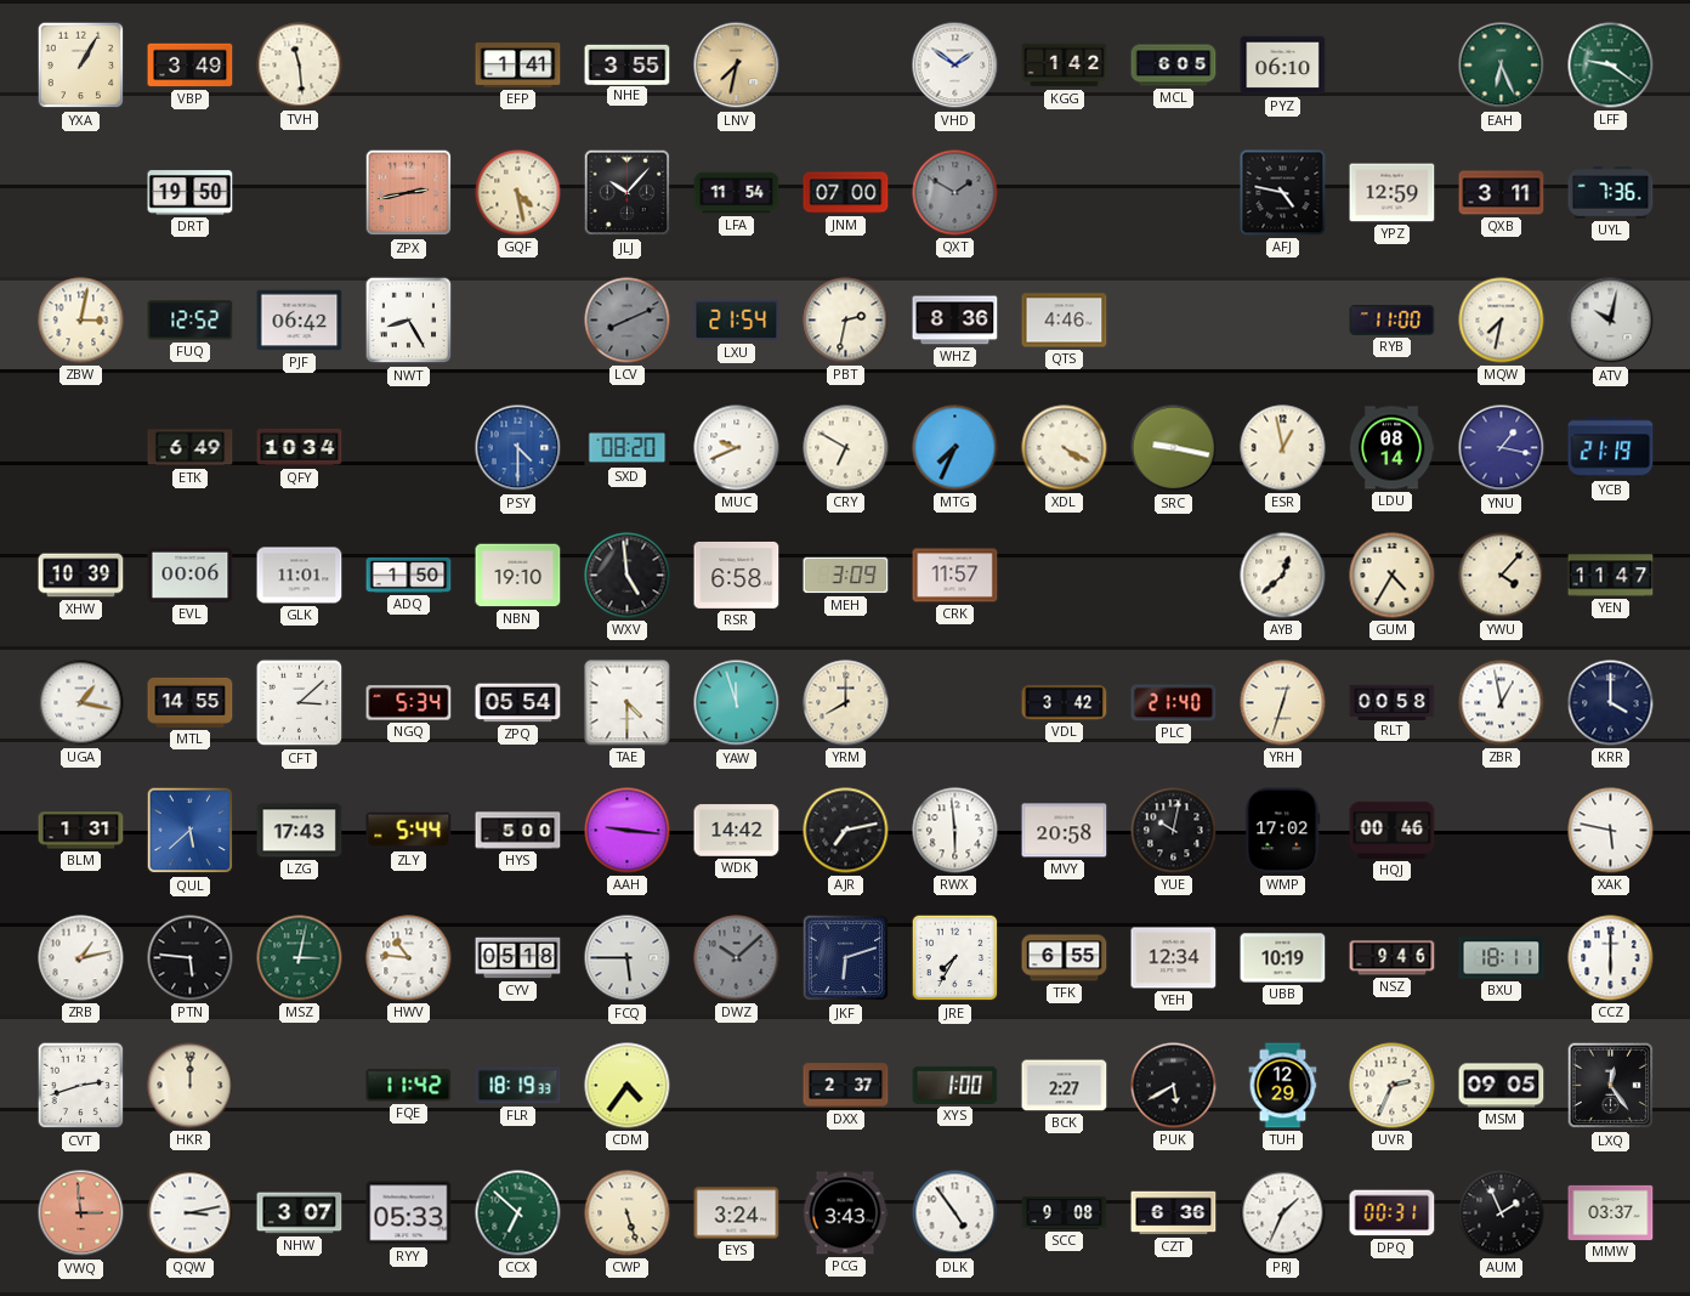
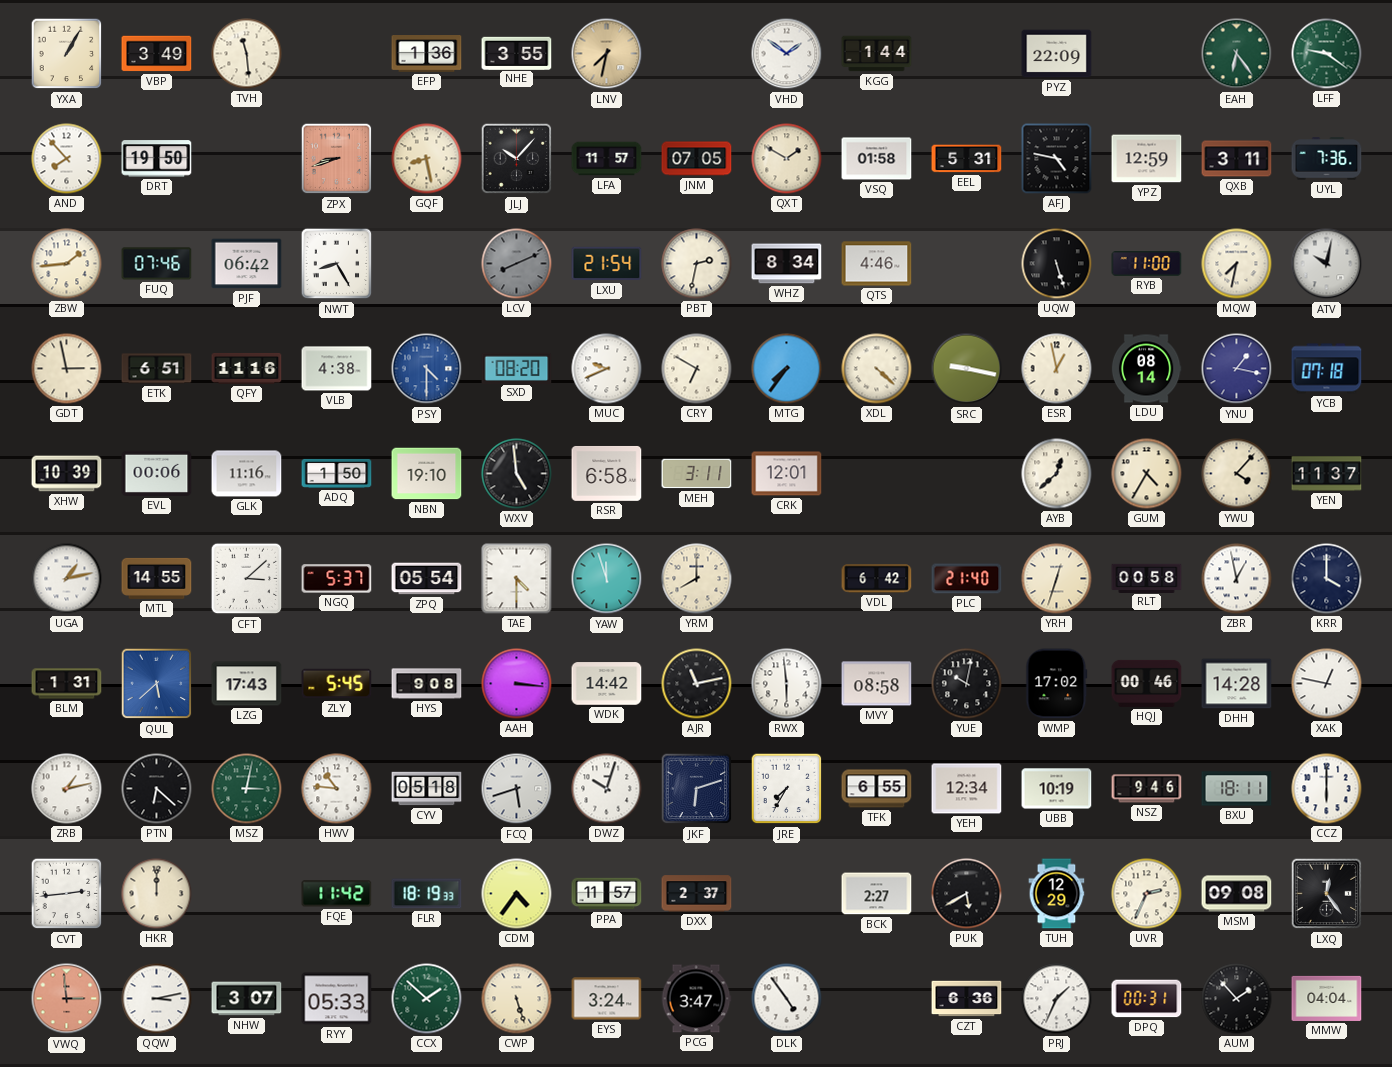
EFP: 1:41 -> 1:36
KGG: 1:42 -> 1:44
MCL: 6:05 -> none
PYZ: 06:10 -> 22:09
EAH: 6:26 -> 6:24
AND: none -> 7:53
ZPX: 2:43 -> 8:42
GQF: 4:28 -> 8:28
LFA: 11:54 -> 11:57
JNM: 07:00 -> 07:05
QXT dial: grey -> cream
VSQ: none -> 01:58
EEL: none -> 5:31
ZBW: 3:02 -> 1:44
FUQ: 12:52 -> 07:46
WHZ: 8:36 -> 8:34
UQW: none -> 5:27
GDT: none -> 2:58
ETK: 6:49 -> 6:51
QFY: 10:34 -> 11:16
VLB: none -> 4:38
MTG: 7:34 -> 7:36
XDL: 4:20 -> 4:22
YCB: 21:19 -> 07:18
GLK: 11:01 -> 11:16
MEH: 3:09 -> 3:11
CRK: 11:57 -> 12:01
YEN: 11:47 -> 11:37
UGA: 1:17 -> 1:13
NGQ: 5:34 -> 5:37
VDL: 3:42 -> 6:42
ZLY: 5:44 -> 5:45
HYS: 5:00 -> 9:08
AAH: 9:16 -> 3:16
AJR: 7:13 -> 11:13
MVY: 20:58 -> 08:58
DHH: none -> 14:28
XAK: 5:47 -> 12:47
PTN: 5:46 -> 6:22
FCQ: 5:45 -> 5:42
DWZ: 10:08 -> 10:03
DWZ dial: grey -> white
CVT: 2:42 -> 2:44
PPA: none -> 11:57
XYS: 1:00 -> none
MSM: 09:05 -> 09:08
CCX: 6:52 -> 1:52
PCG: 3:43 -> 3:47
SCC: 9:08 -> none
AUM: 1:56 -> 1:53
MMW: 03:37 -> 04:04
